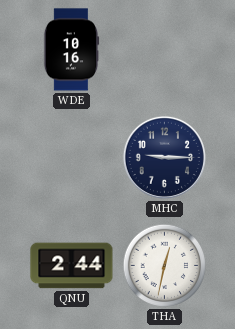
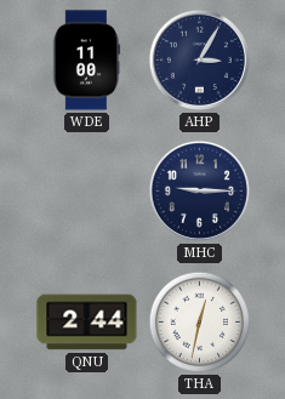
WDE: 10:16 -> 11:00
AHP: none -> 3:05
